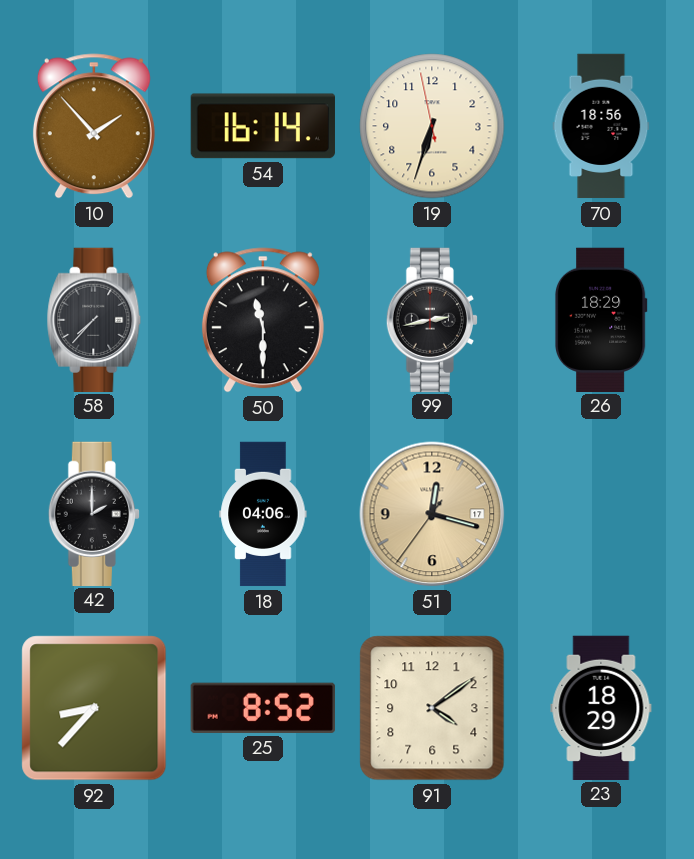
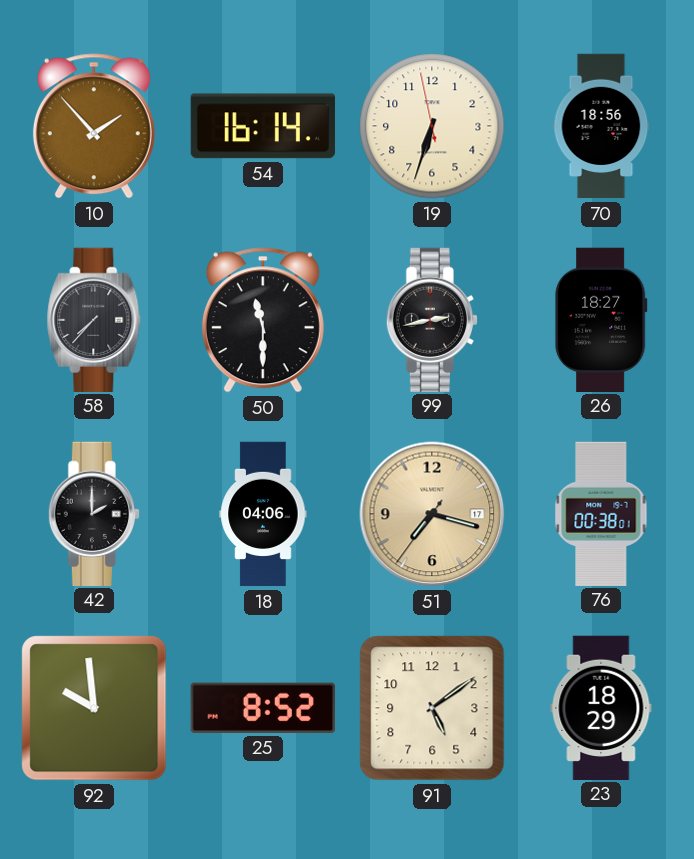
26: 18:29 -> 18:27
51: 12:17 -> 7:17
76: none -> 00:38
92: 8:37 -> 9:59
91: 4:09 -> 5:09
